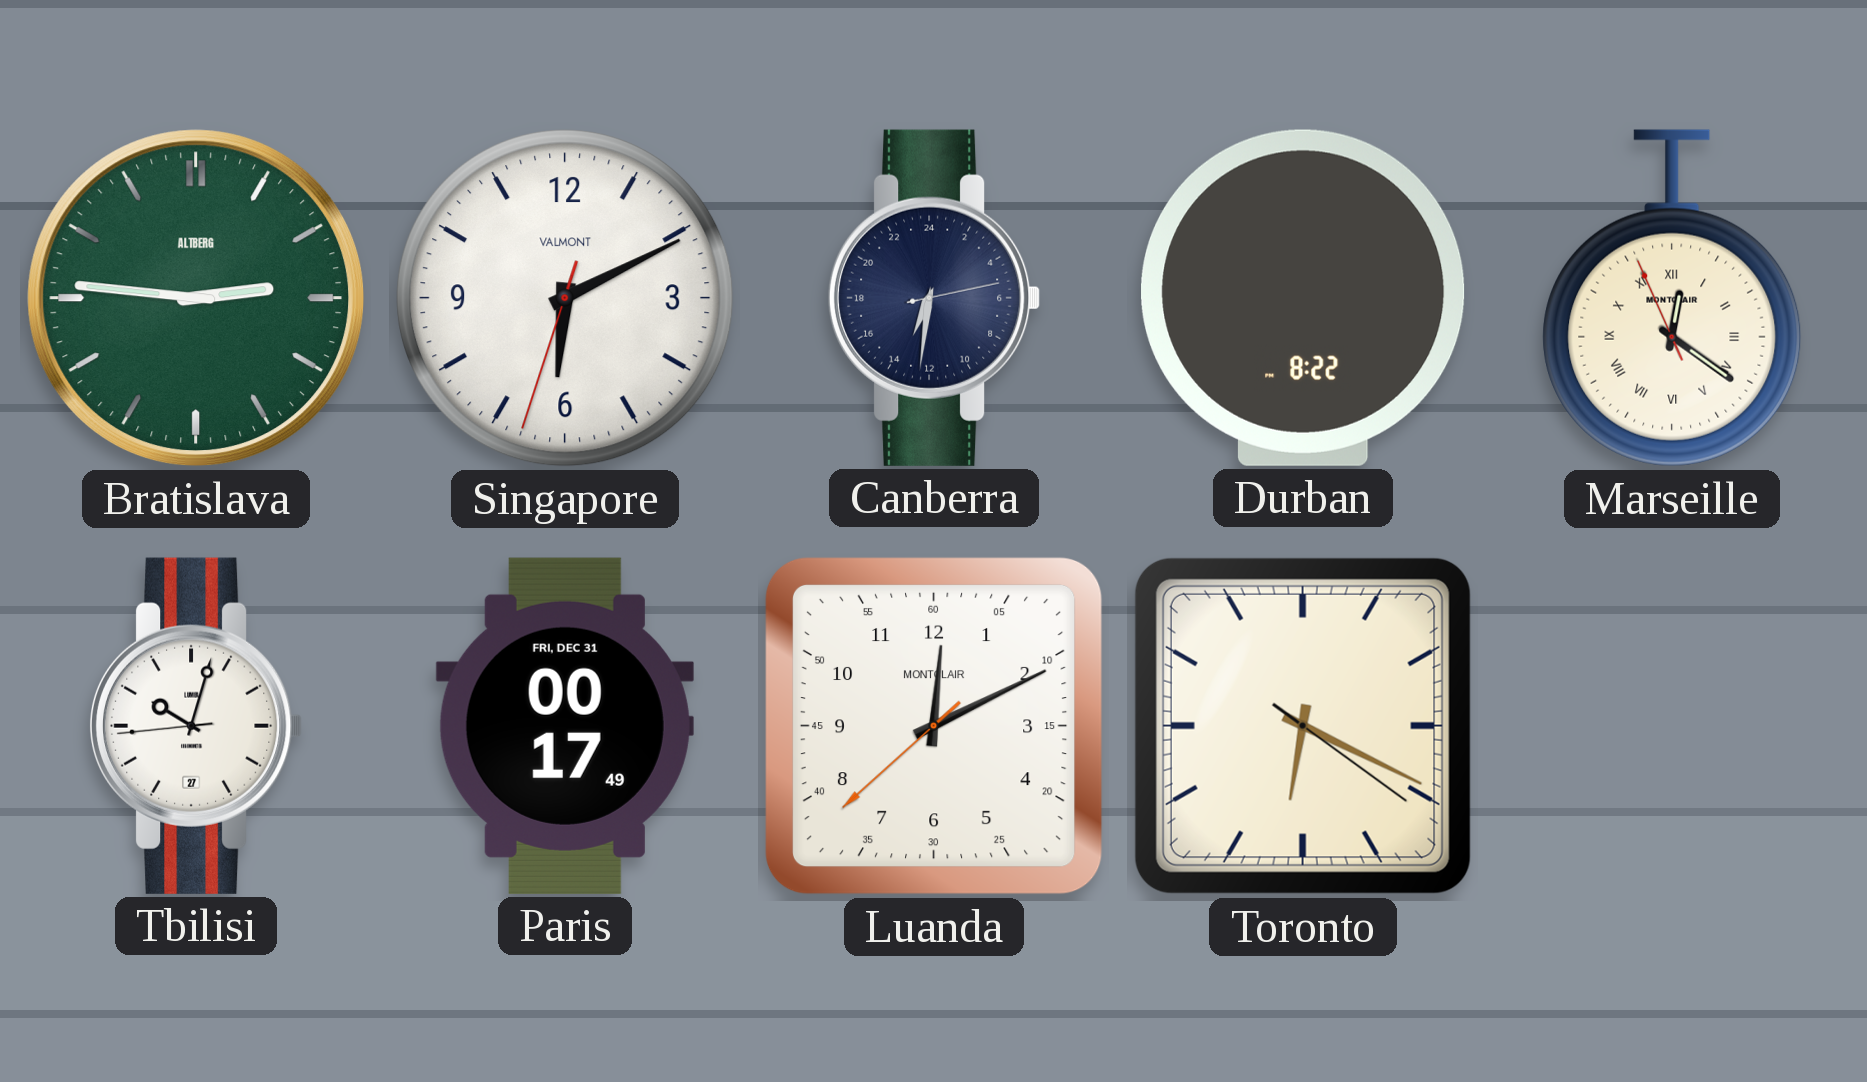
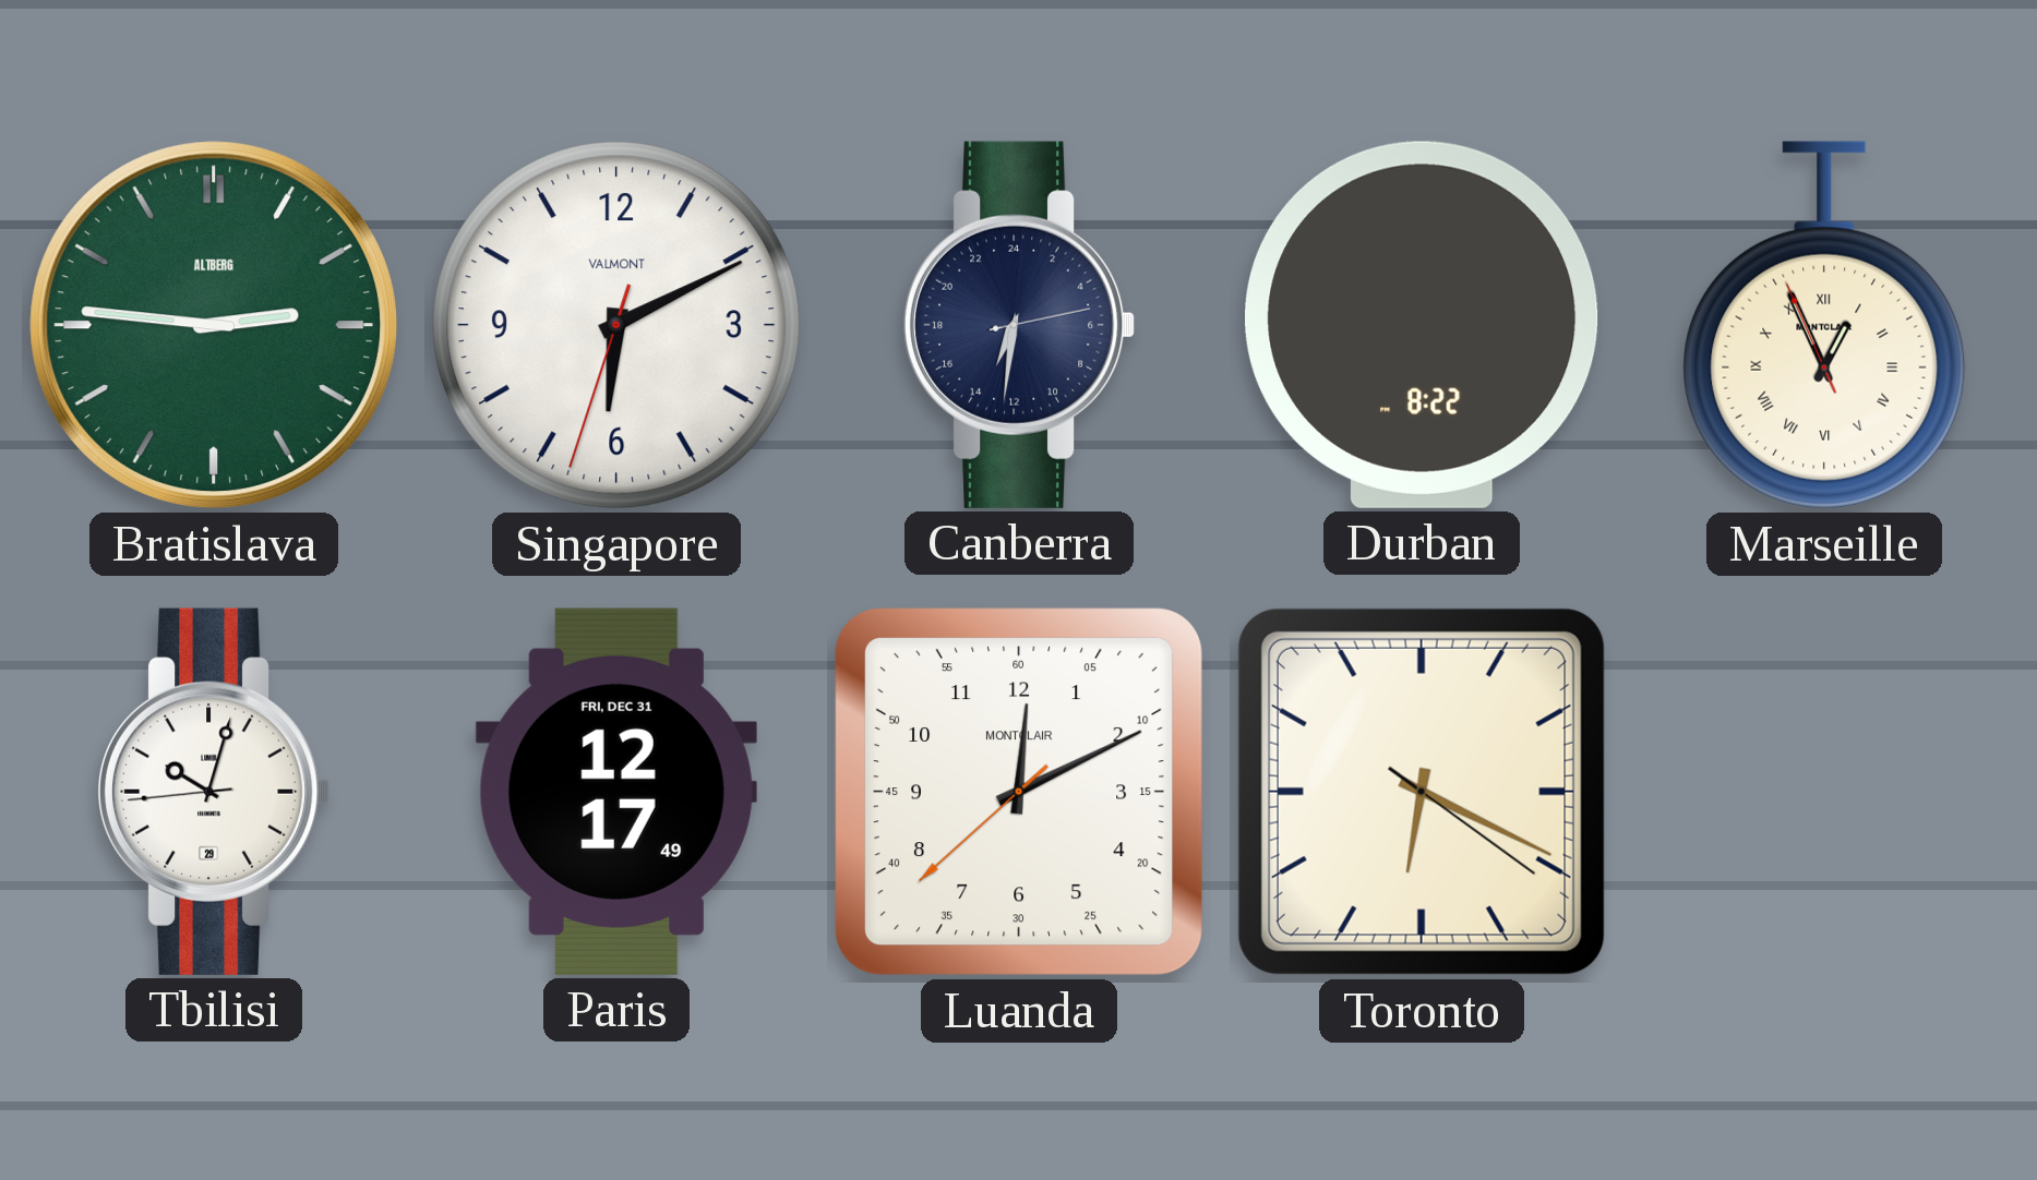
Marseille: 12:20 -> 12:55
Tbilisi date: 27 -> 29
Paris: 00:17 -> 12:17
